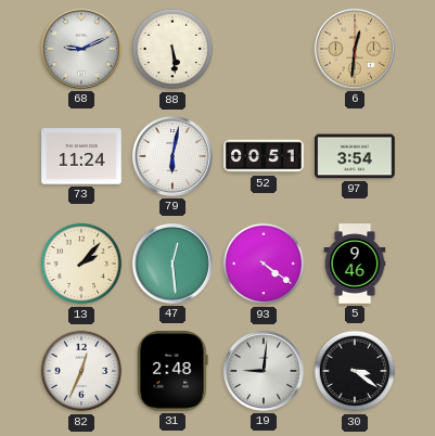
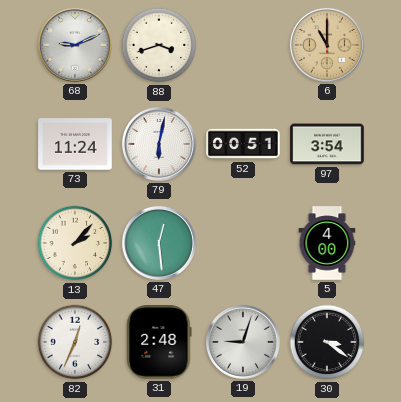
88: 5:29 -> 3:42
6: 12:31 -> 11:00
93: 4:21 -> none
5: 9:46 -> 4:00
19: 9:01 -> 9:03
